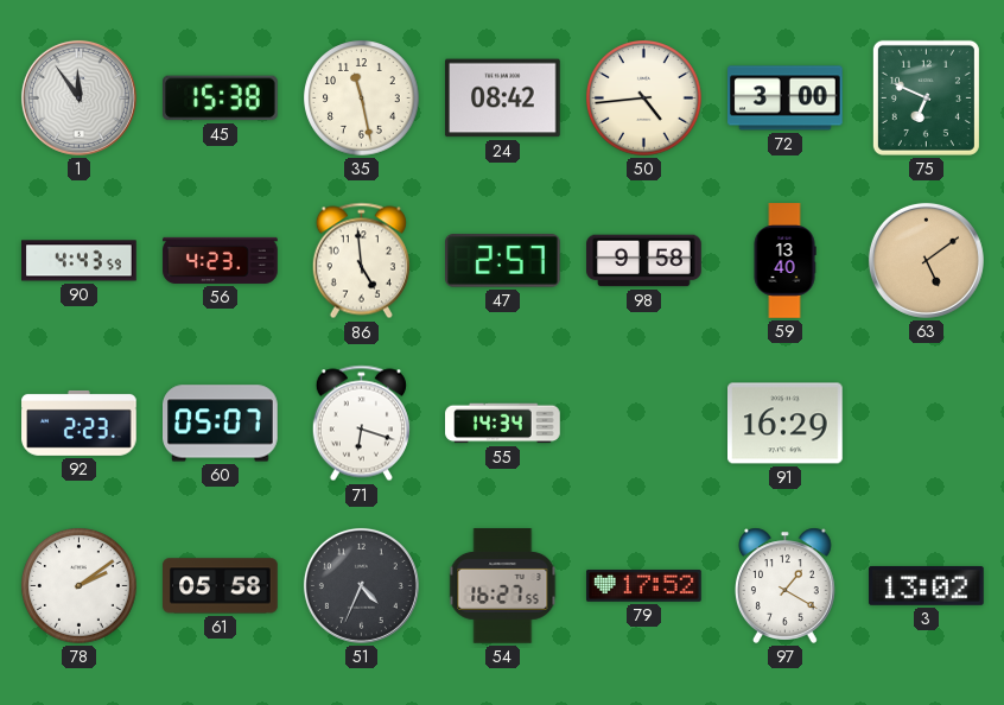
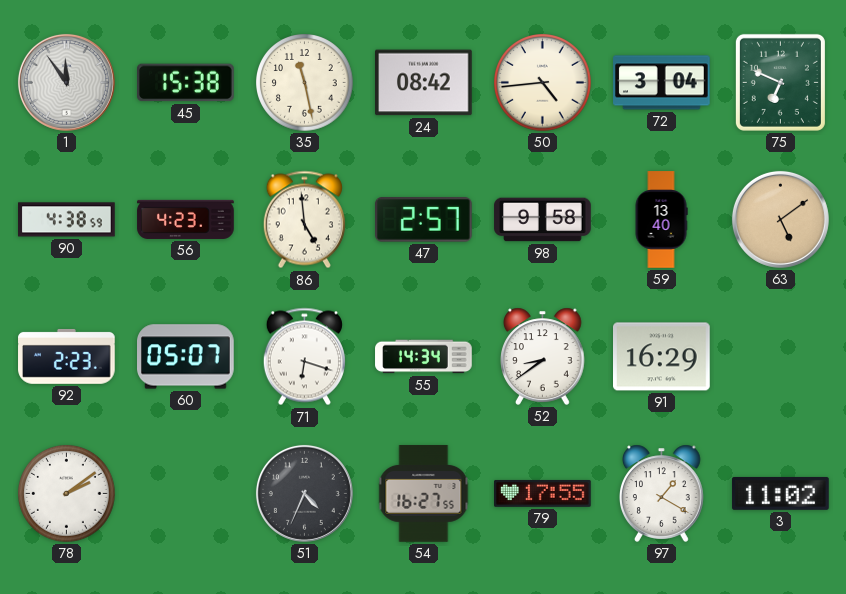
72: 3:00 -> 3:04
90: 4:43 -> 4:38
52: none -> 8:39
61: 05:58 -> none
79: 17:52 -> 17:55
3: 13:02 -> 11:02
